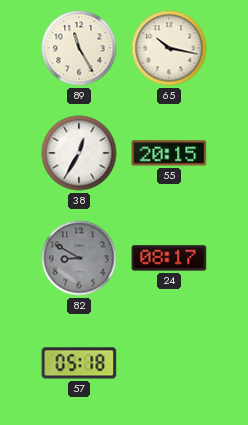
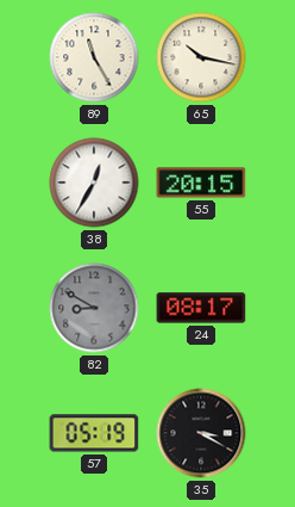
57: 05:18 -> 05:19
35: none -> 3:20
